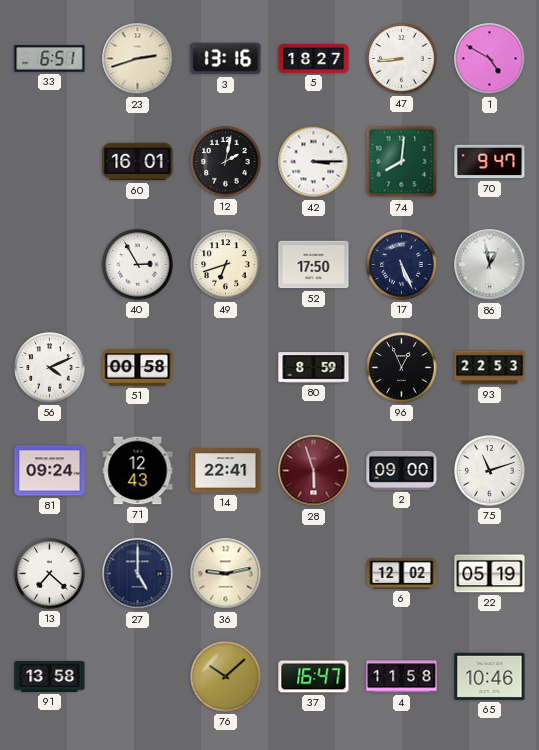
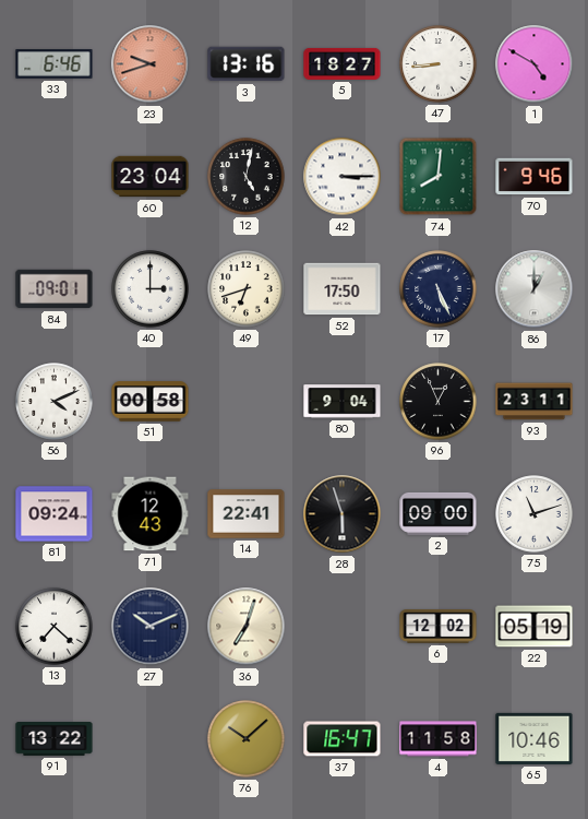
33: 6:51 -> 6:46
23: 2:42 -> 9:42
23 dial: cream -> salmon
60: 16:01 -> 23:04
12: 2:02 -> 5:02
70: 9:47 -> 9:46
84: none -> 09:01
40: 2:55 -> 3:00
86: 12:58 -> 1:00
80: 8:59 -> 9:04
93: 22:53 -> 23:11
28 dial: burgundy -> black
27: 5:00 -> 10:11
36: 9:13 -> 7:03
91: 13:58 -> 13:22
